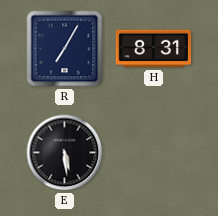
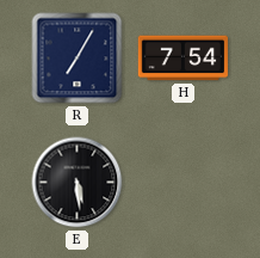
H: 8:31 -> 7:54
